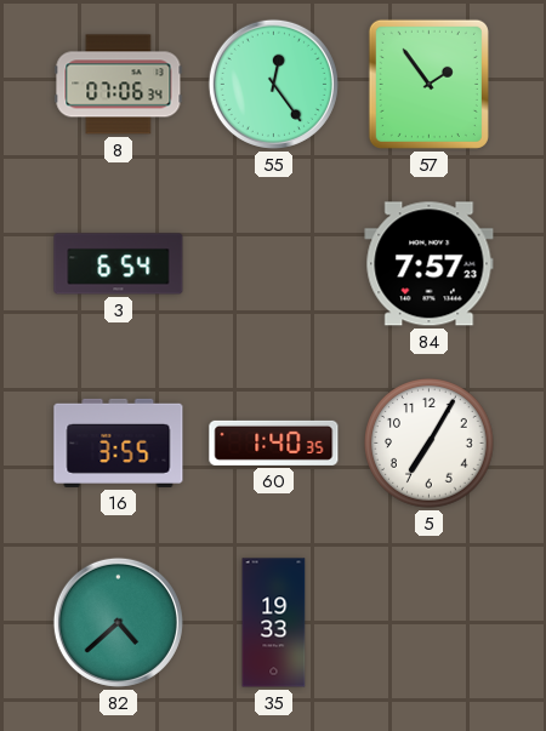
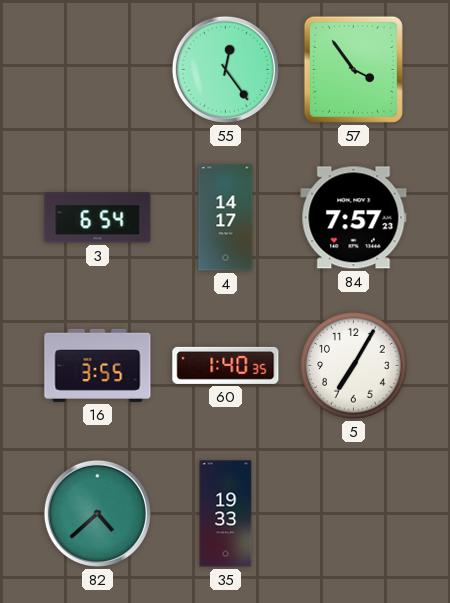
8: 07:06 -> none
57: 1:54 -> 3:54
4: none -> 14:17
